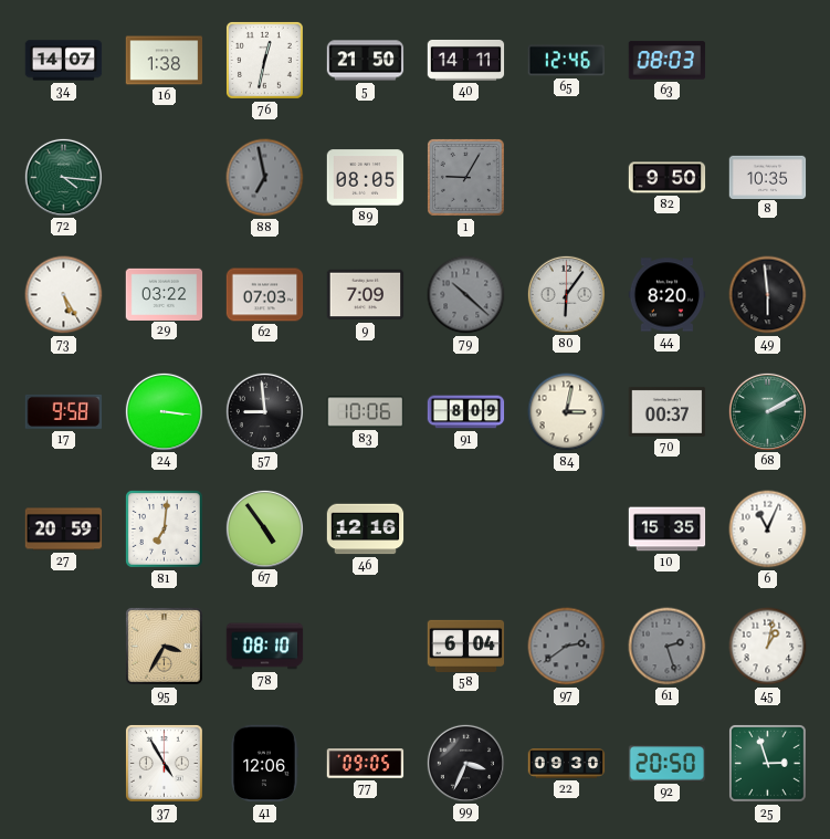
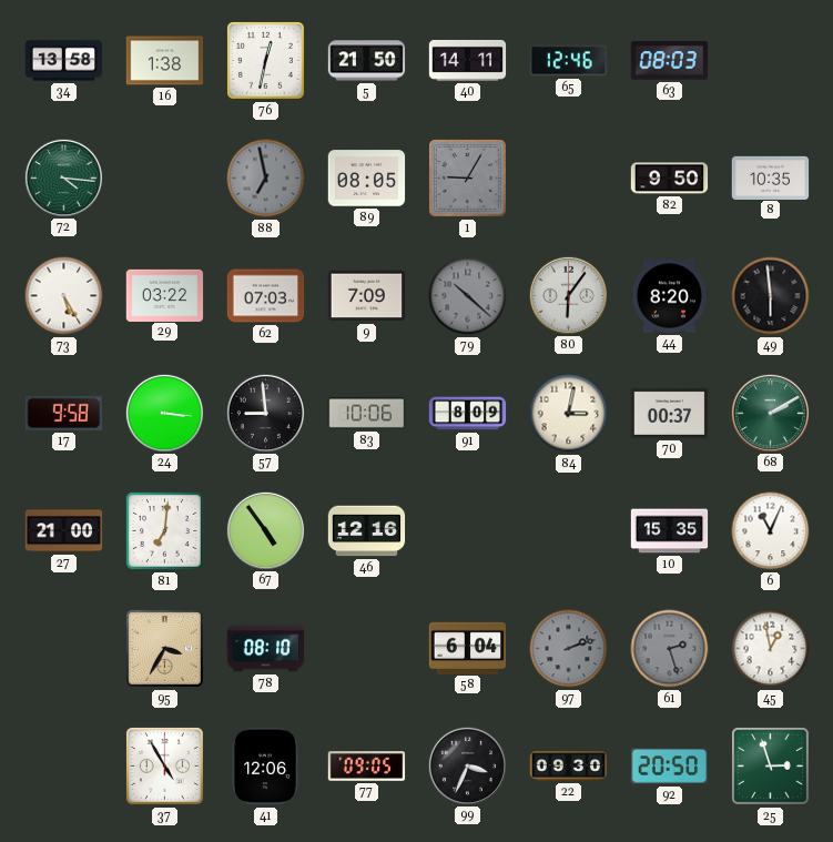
34: 14:07 -> 13:58
27: 20:59 -> 21:00
97: 2:39 -> 2:12
45: 1:02 -> 12:58
